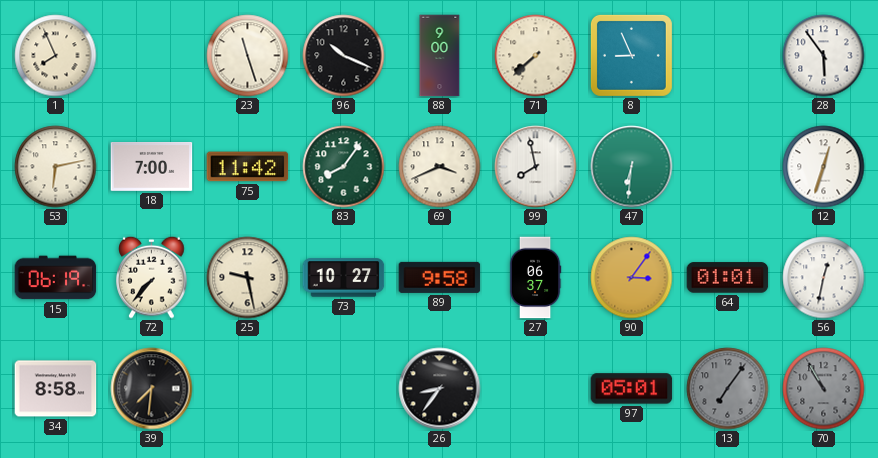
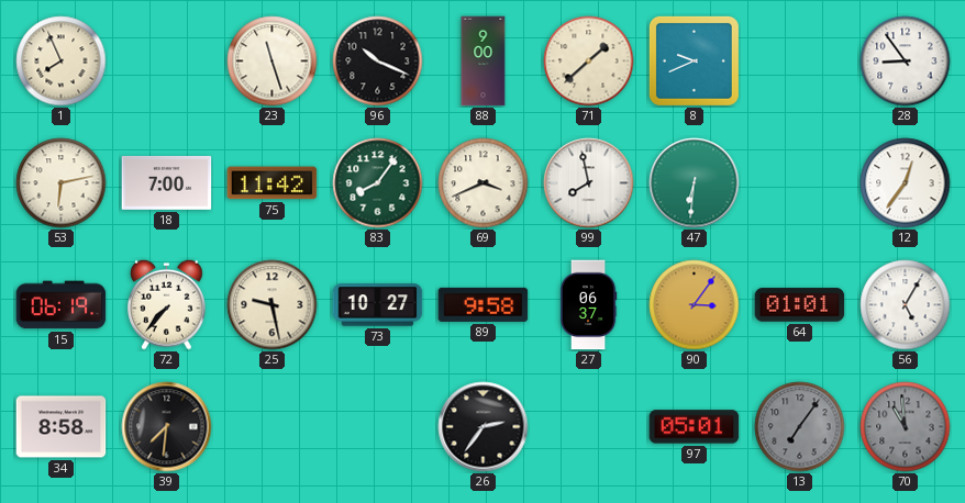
71: 7:38 -> 1:38
8: 8:56 -> 9:41
28: 5:54 -> 8:54
12: 12:33 -> 12:36
56: 12:32 -> 5:05
26: 8:36 -> 2:36
70: 10:55 -> 10:59
